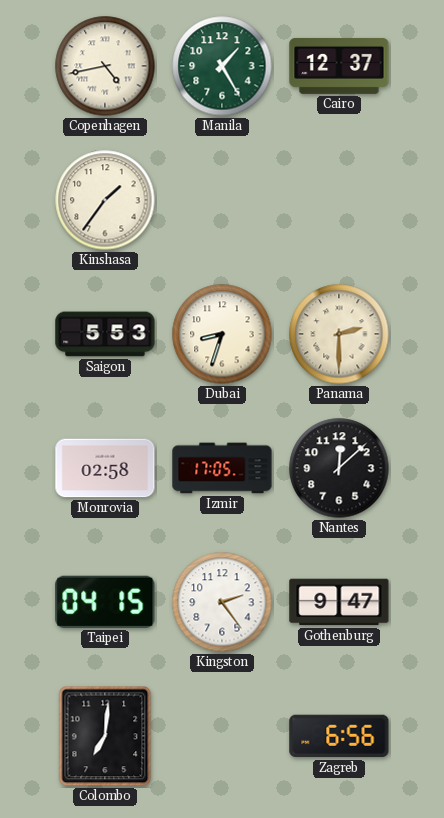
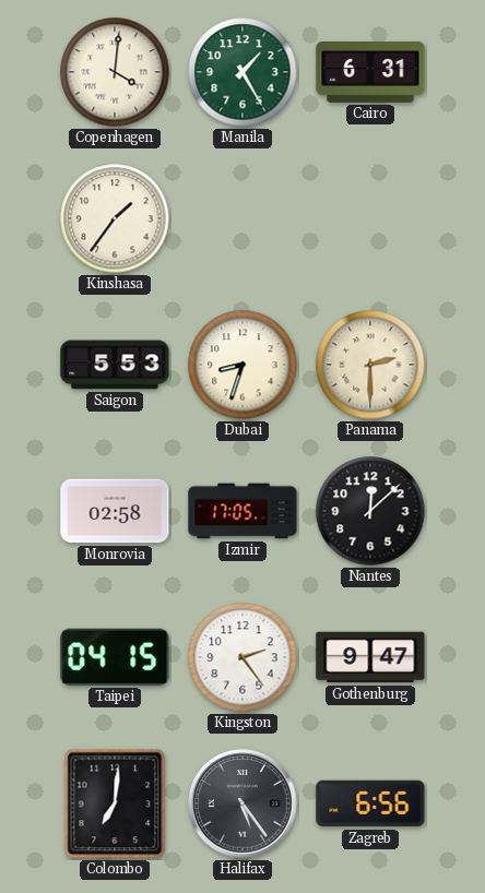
Copenhagen: 4:43 -> 4:01
Cairo: 12:37 -> 6:31
Halifax: none -> 5:24
